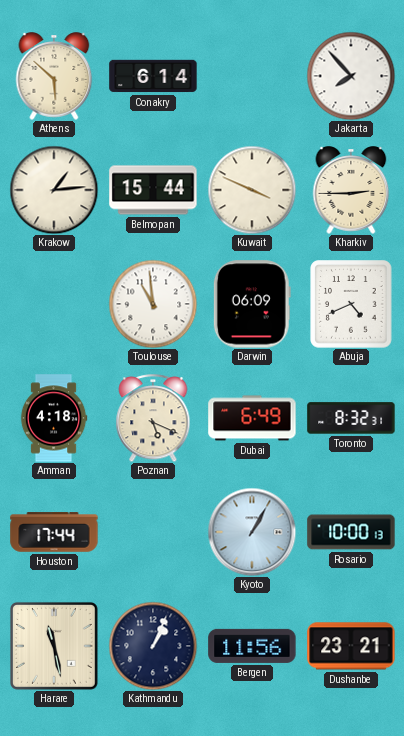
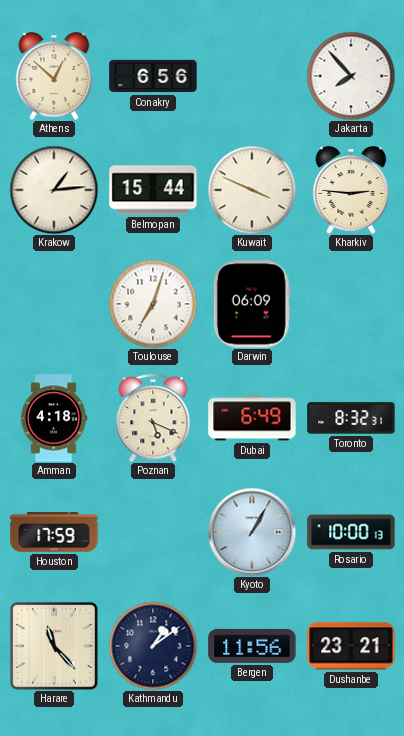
Athens: 5:52 -> 12:52
Conakry: 6:14 -> 6:56
Kharkiv: 2:45 -> 2:46
Toulouse: 10:59 -> 7:03
Abuja: 4:41 -> none
Houston: 17:44 -> 17:59
Harare: 11:28 -> 11:23
Kathmandu: 1:04 -> 1:09
